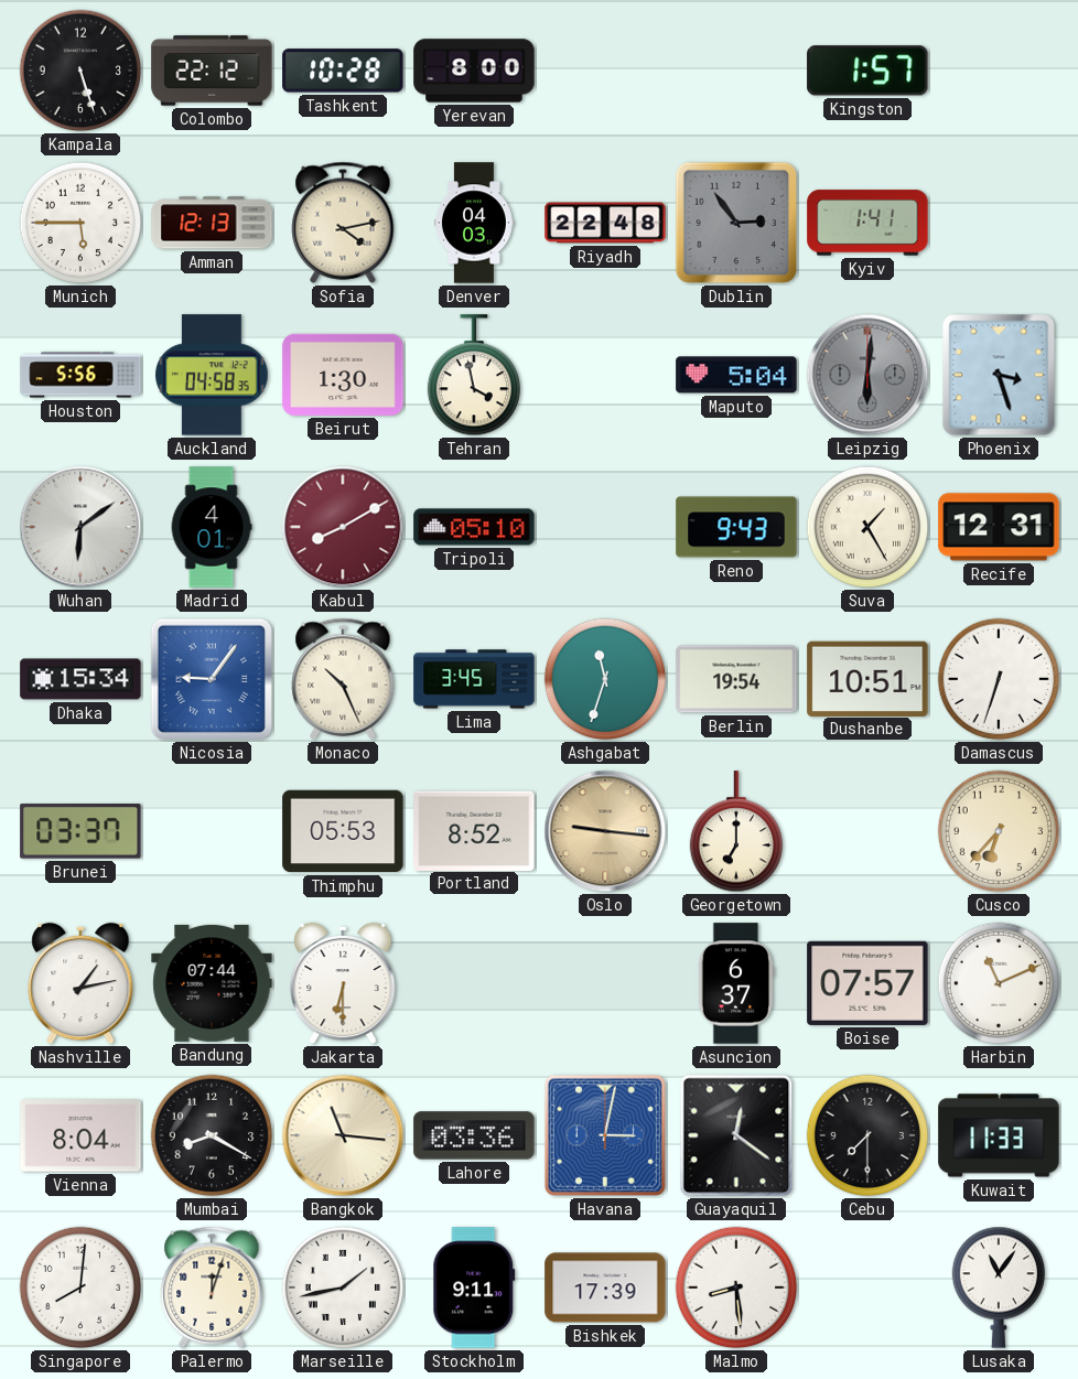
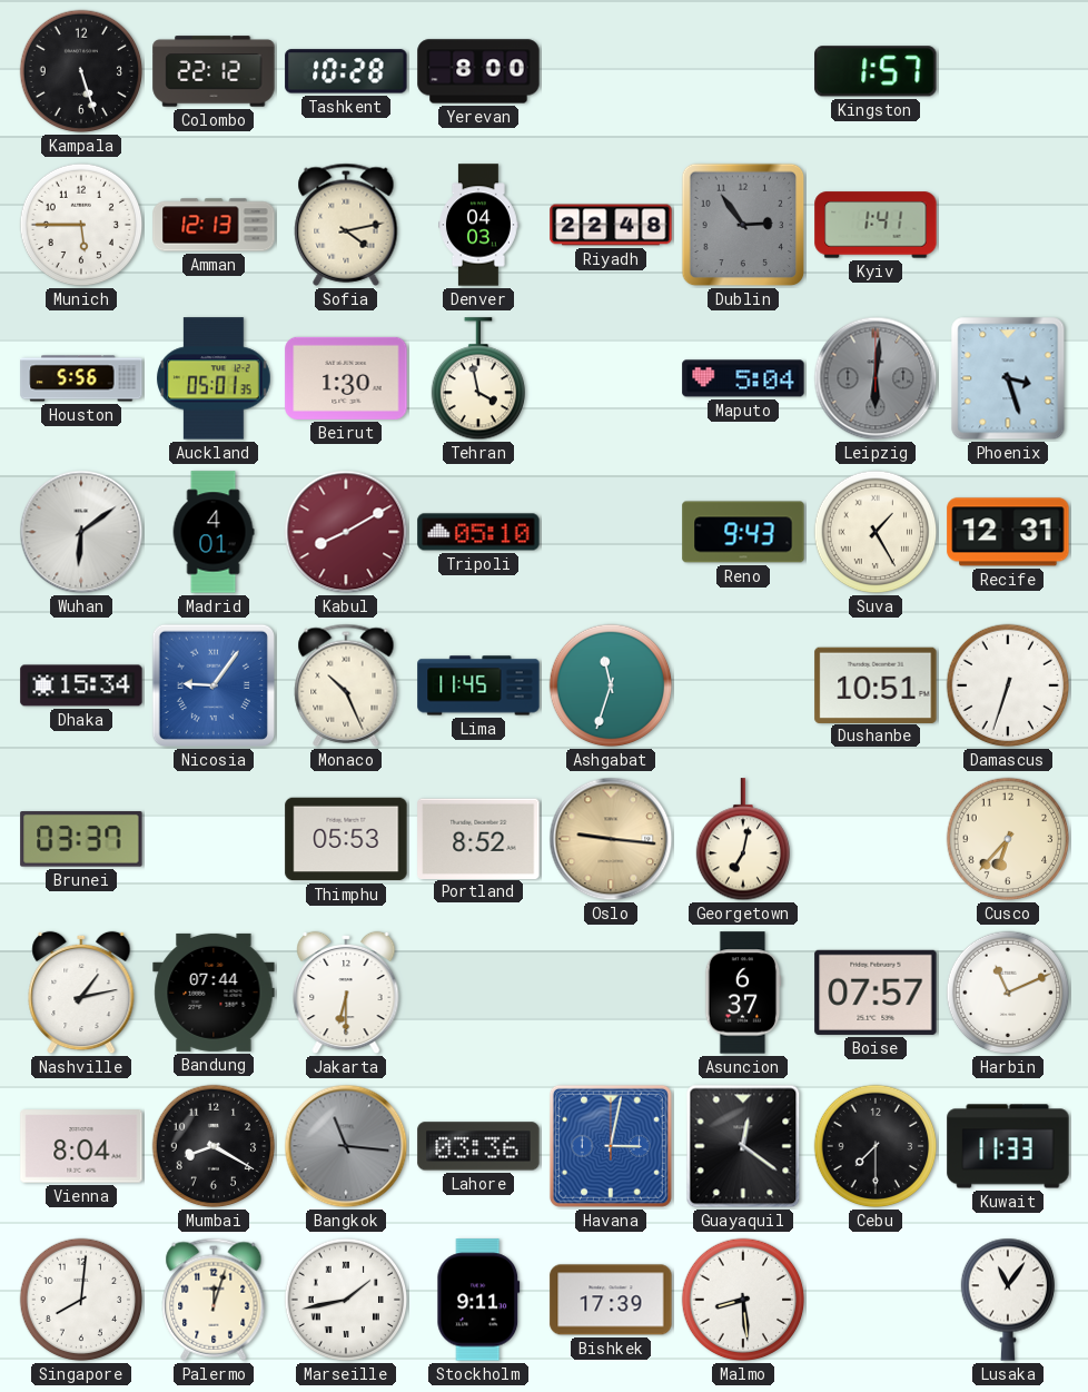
Auckland: 04:58 -> 05:01
Lima: 3:45 -> 11:45
Berlin: 19:54 -> none
Georgetown: 7:00 -> 7:02
Bangkok dial: cream -> grey
